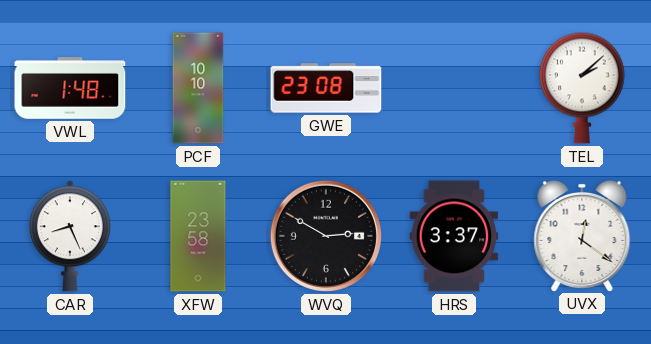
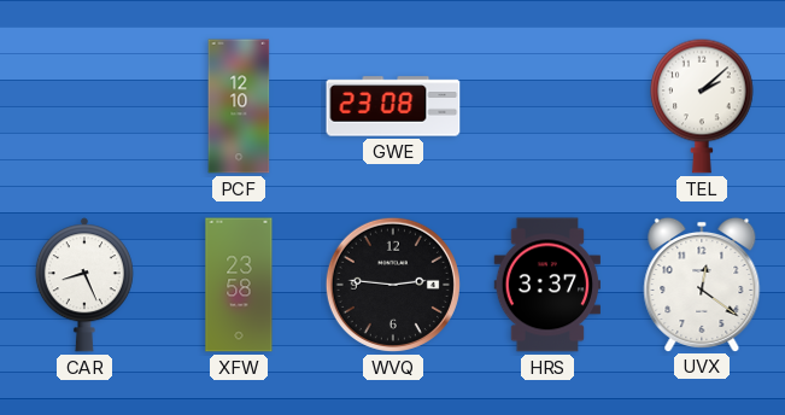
VWL: 1:48 -> none
PCF: 10:10 -> 12:10
WVQ: 2:50 -> 2:46
